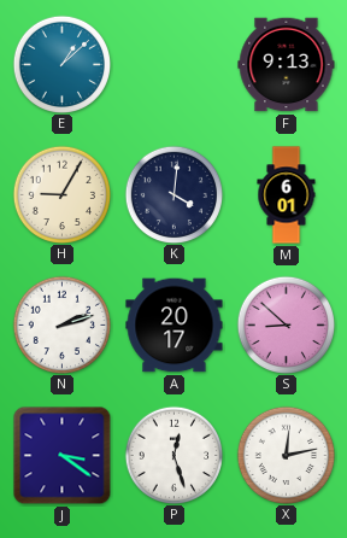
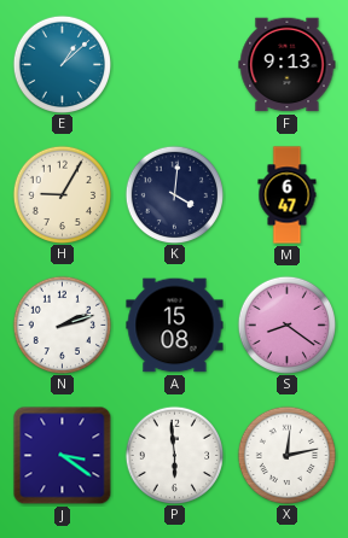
M: 6:01 -> 6:47
A: 20:17 -> 15:08
S: 8:52 -> 8:21
P: 12:27 -> 5:59
